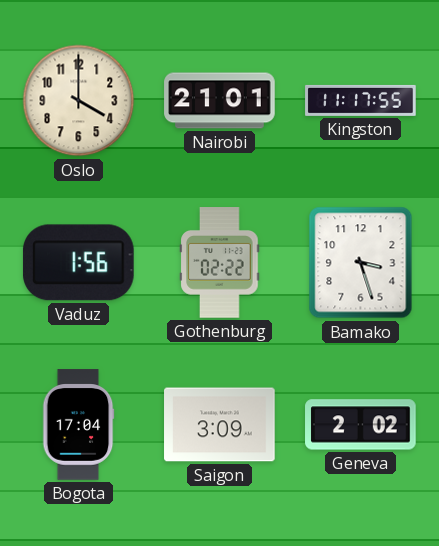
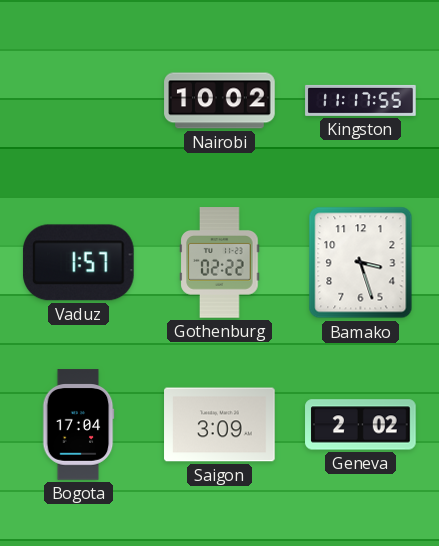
Oslo: 4:00 -> none
Nairobi: 21:01 -> 10:02
Vaduz: 1:56 -> 1:57
